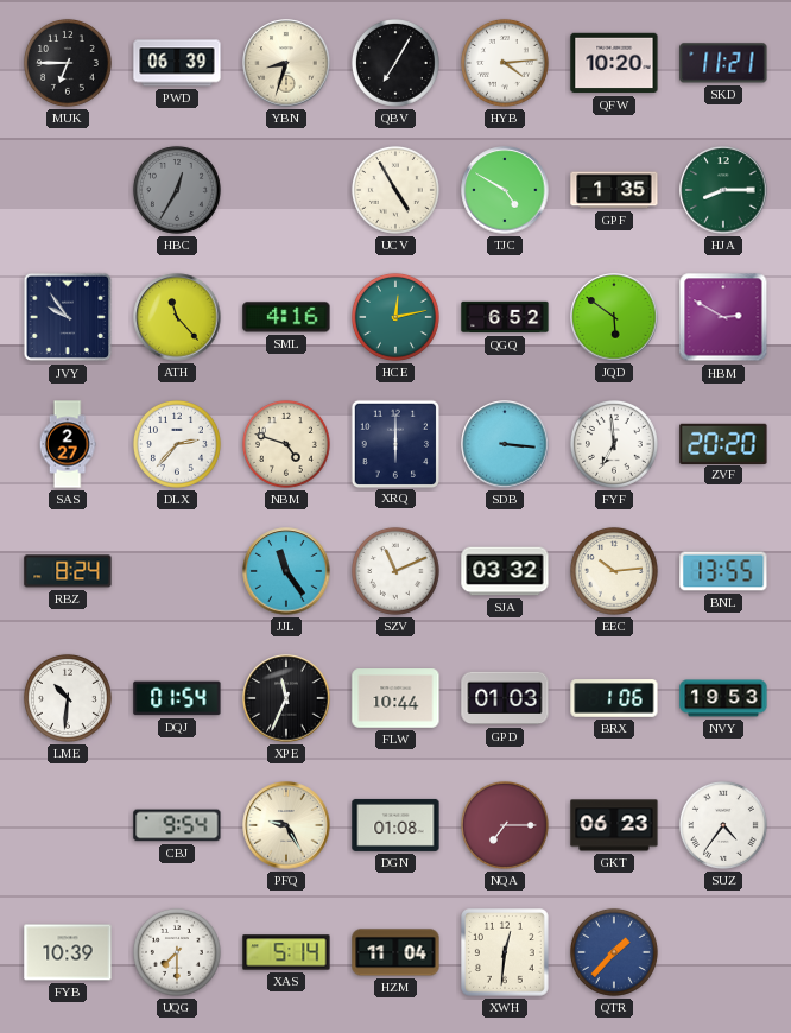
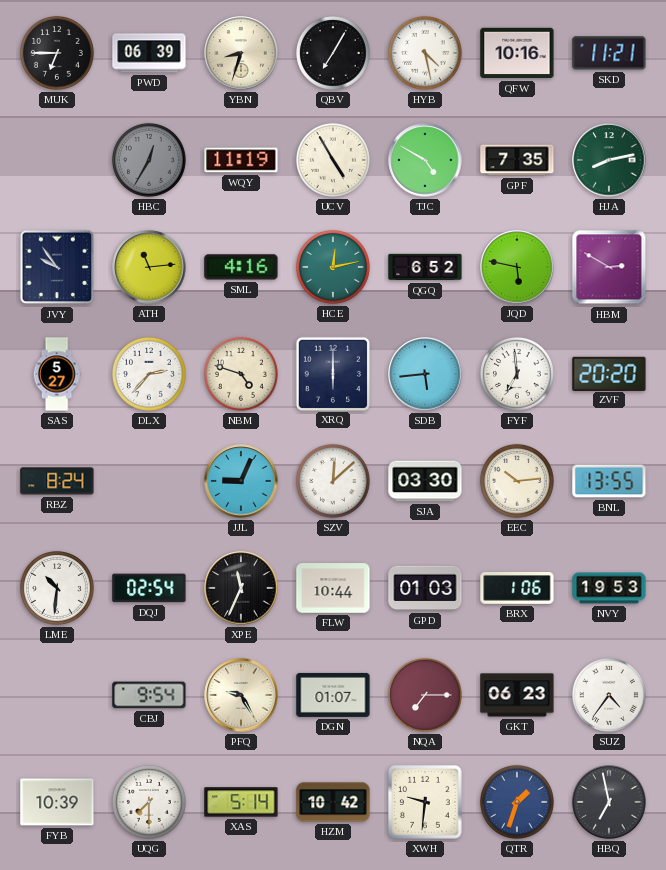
HYB: 4:14 -> 4:28
QFW: 10:20 -> 10:16
WQY: none -> 11:19
GPF: 1:35 -> 7:35
HJA: 8:15 -> 8:13
ATH: 11:23 -> 11:14
JQD: 5:51 -> 5:47
SAS: 2:27 -> 5:27
SDB: 3:16 -> 5:44
JJL: 11:24 -> 9:04
SZV: 11:11 -> 12:08
SJA: 03:32 -> 03:30
DQJ: 01:54 -> 02:54
DGN: 01:08 -> 01:07
HZM: 11:04 -> 10:42
XWH: 12:31 -> 9:31
QTR: 1:37 -> 1:33
HBQ: none -> 6:58
